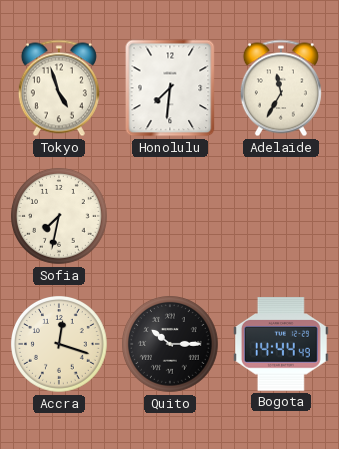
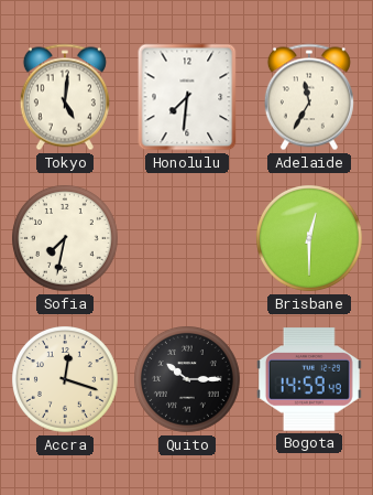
Tokyo: 4:57 -> 5:01
Brisbane: none -> 12:30
Bogota: 14:44 -> 14:59
